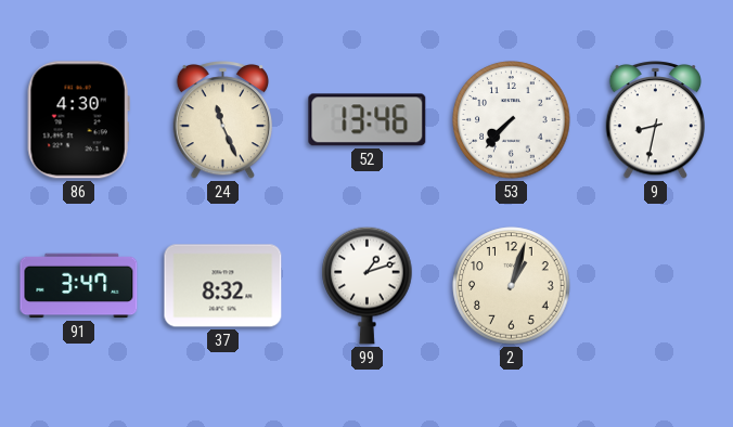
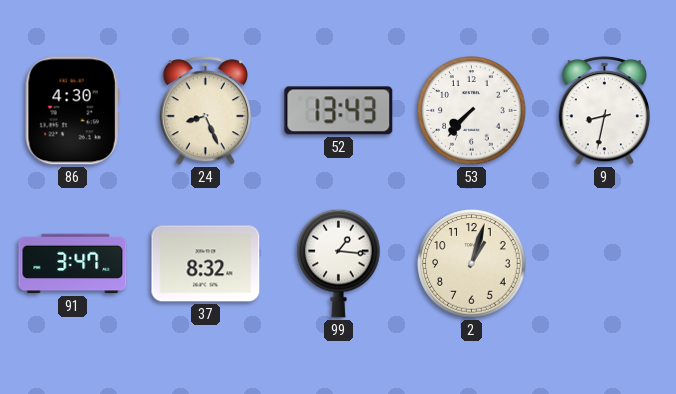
24: 11:26 -> 8:26
52: 13:46 -> 13:43
99: 1:12 -> 1:16
